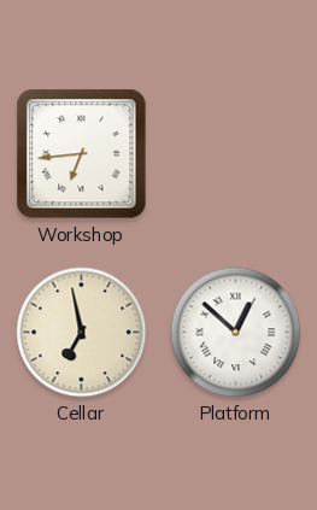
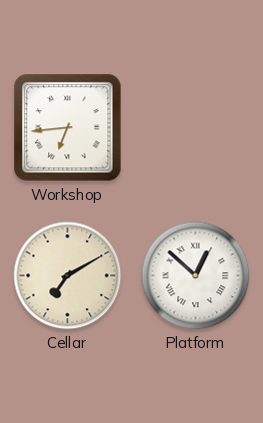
Cellar: 6:58 -> 7:10
